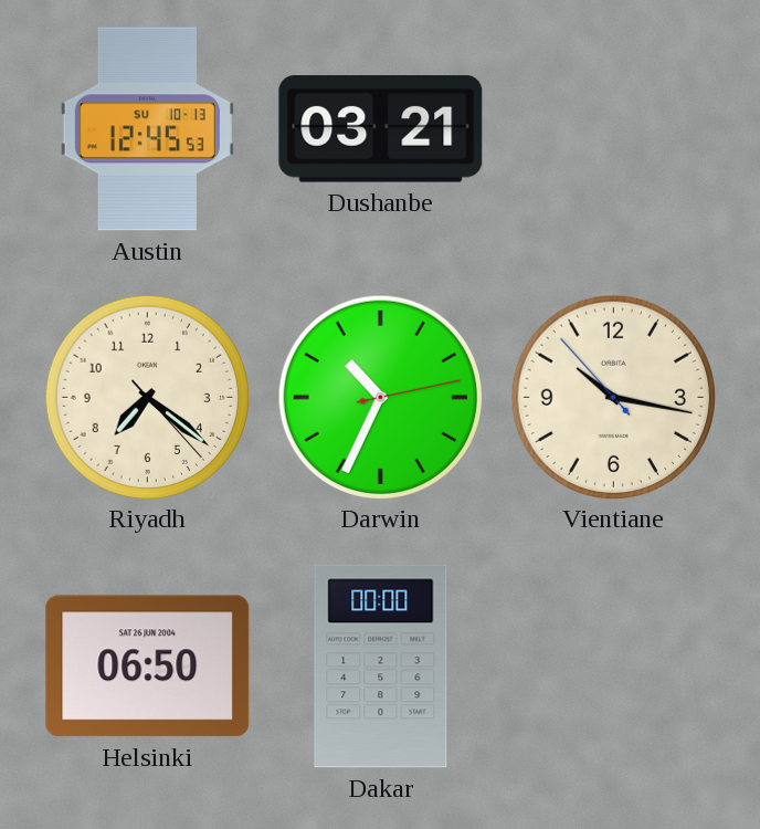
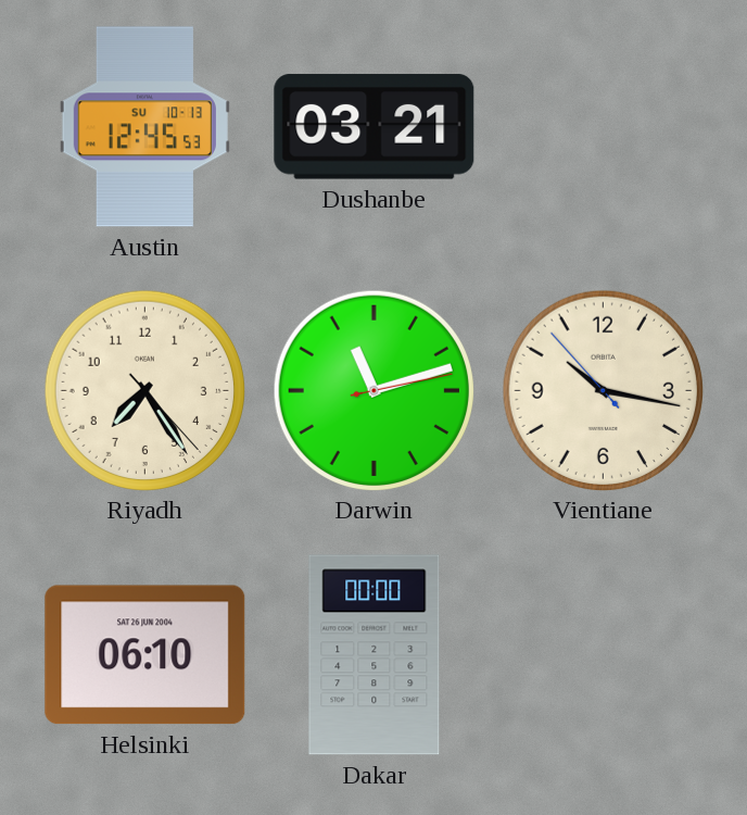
Riyadh: 7:21 -> 7:24
Darwin: 10:34 -> 11:12
Helsinki: 06:50 -> 06:10
